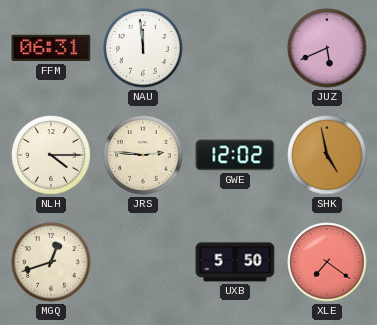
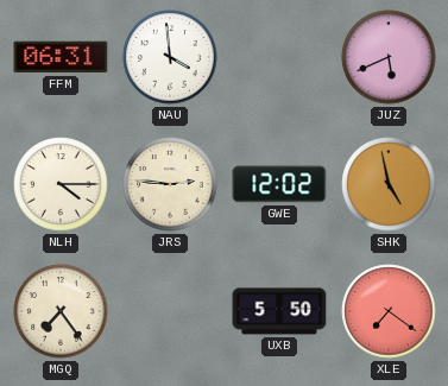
NAU: 11:59 -> 3:59
MGQ: 12:42 -> 7:24
